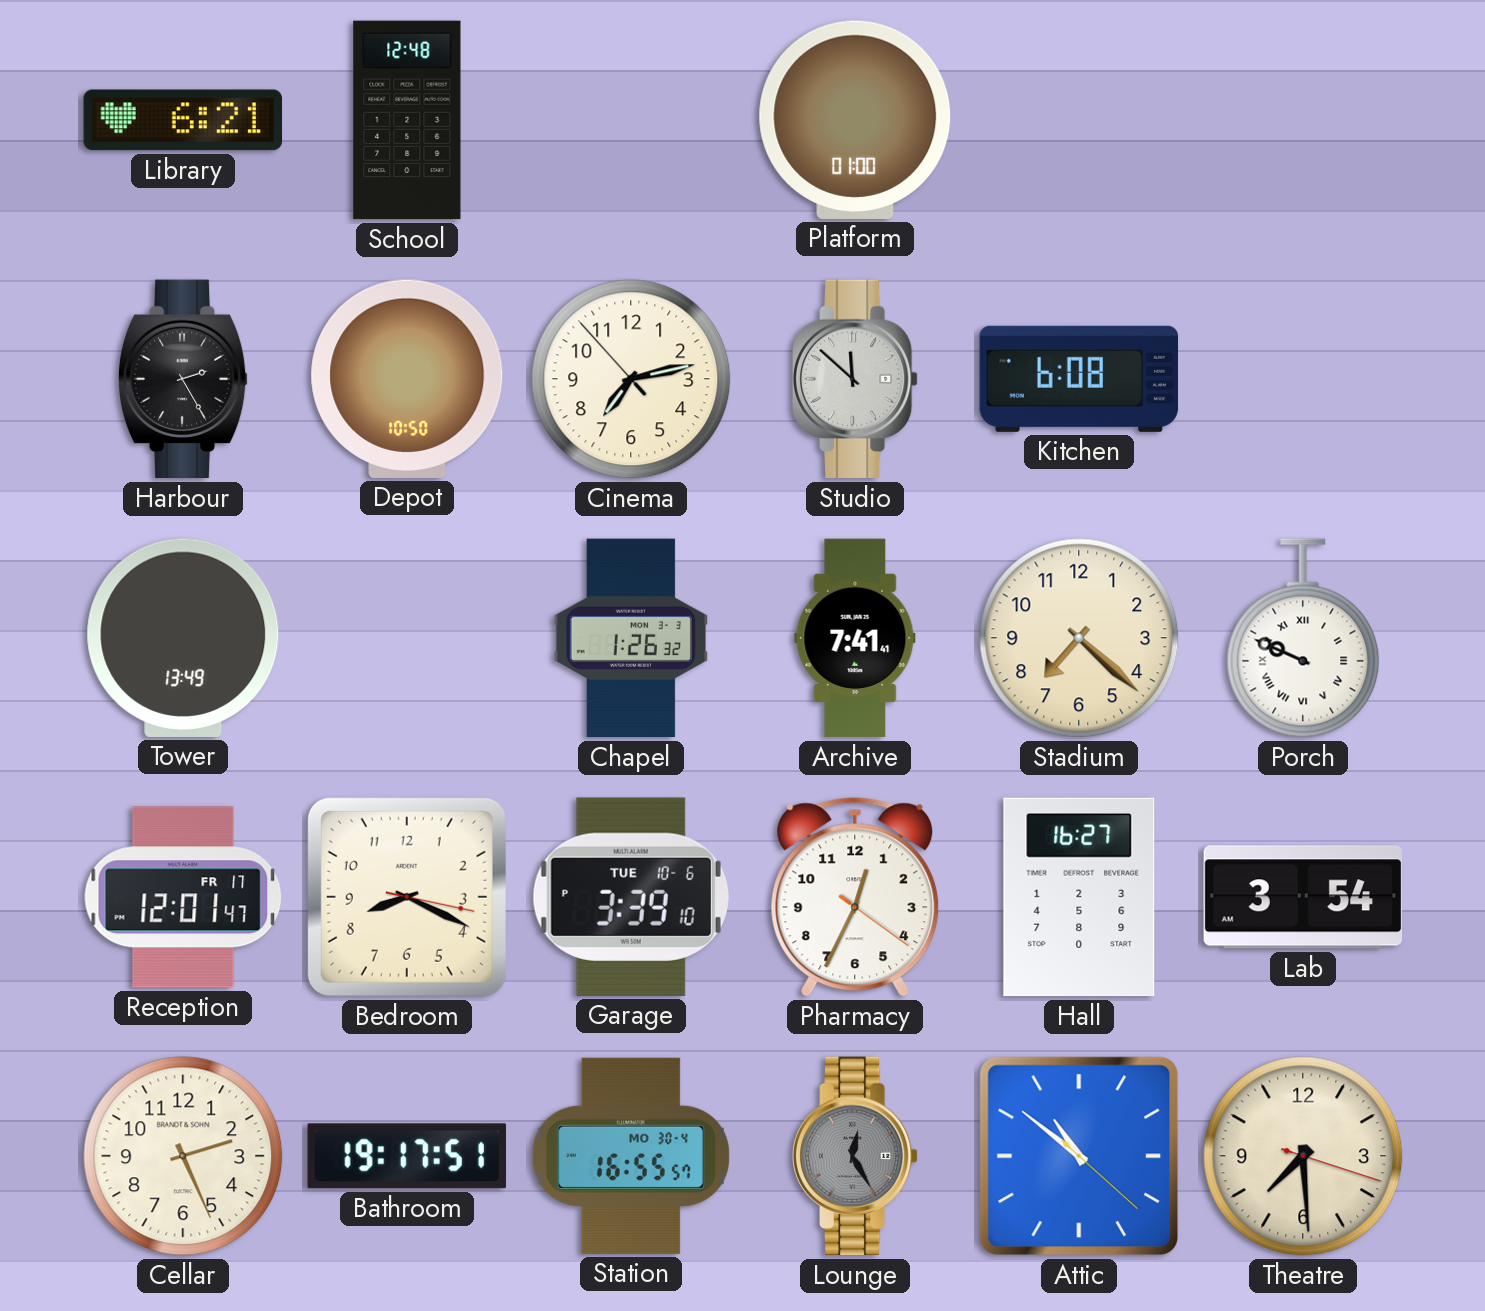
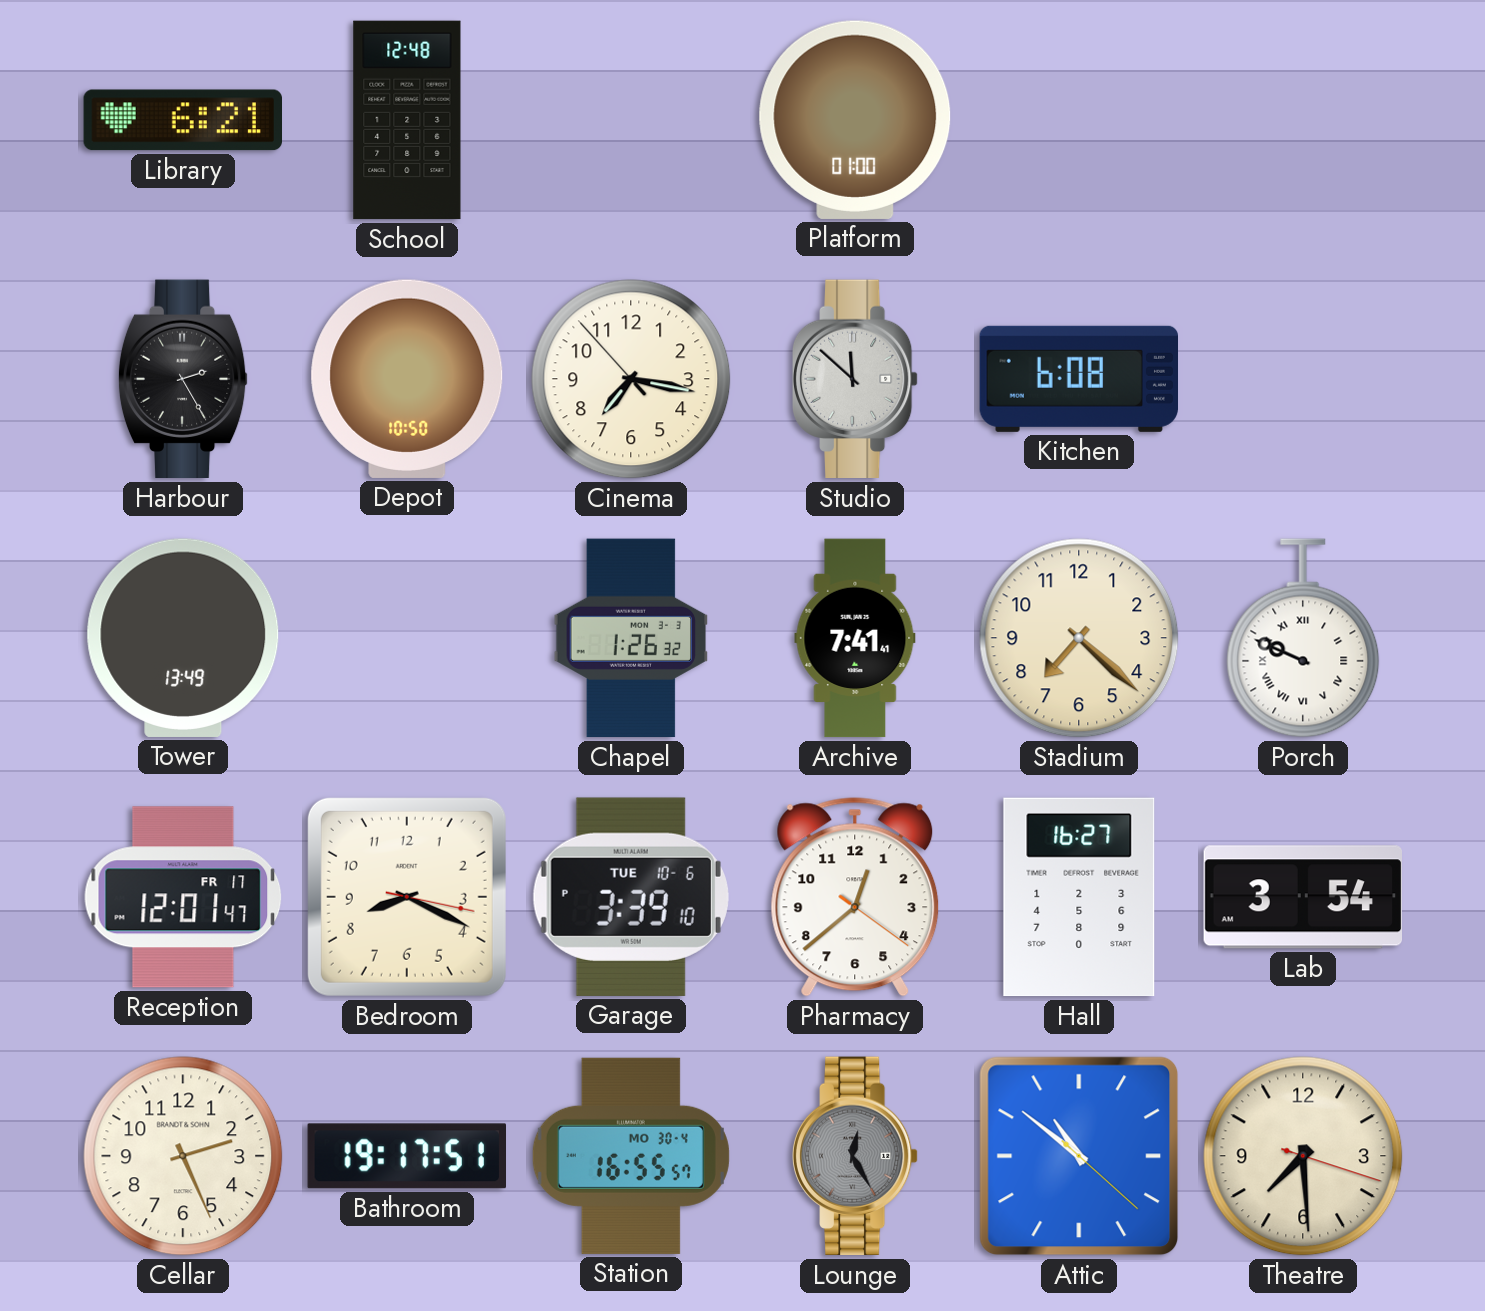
Cinema: 7:12 -> 7:16
Pharmacy: 12:34 -> 12:38
